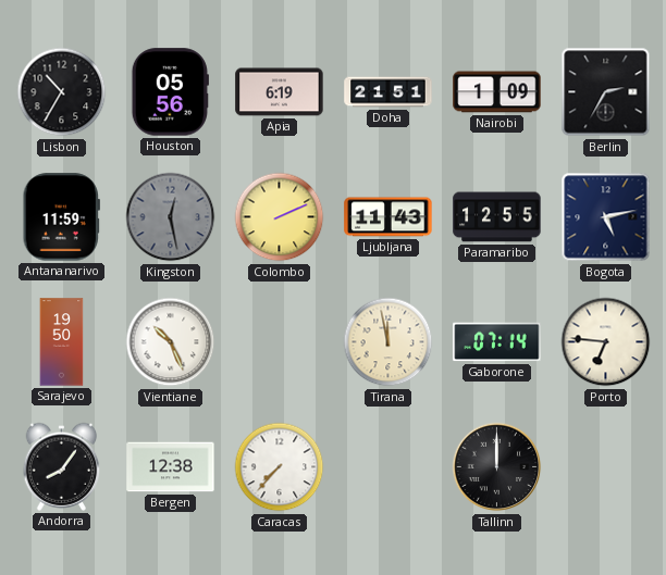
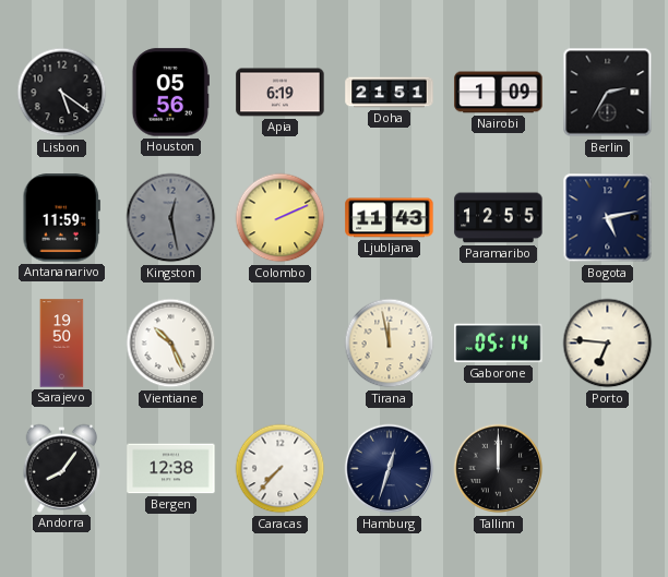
Lisbon: 10:35 -> 5:21
Gaborone: 07:14 -> 05:14
Hamburg: none -> 12:33
